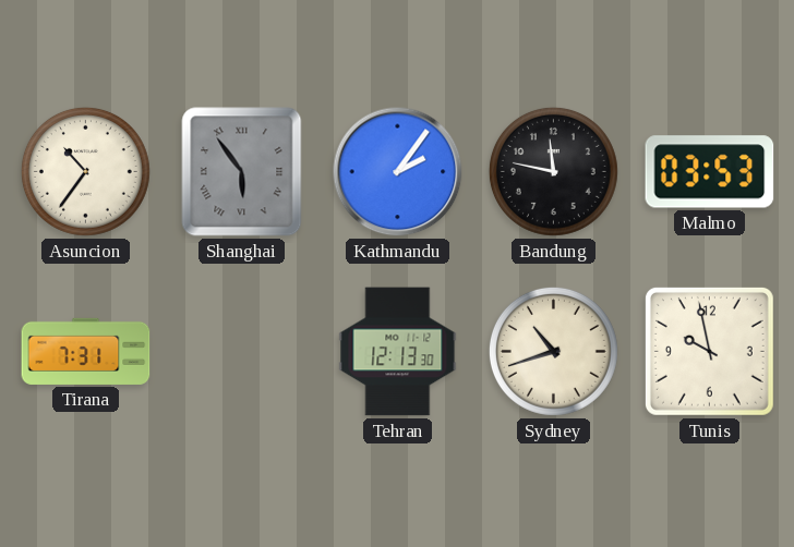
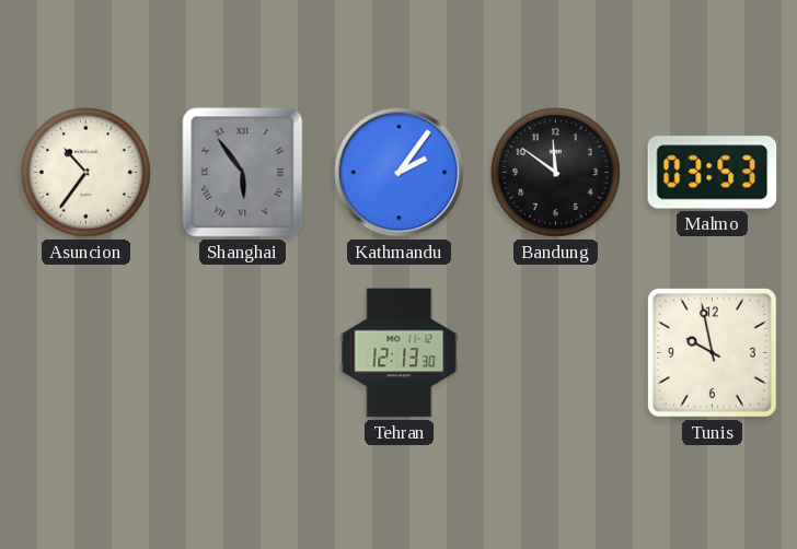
Bandung: 11:47 -> 11:51
Tirana: 7:31 -> none
Sydney: 10:42 -> none
